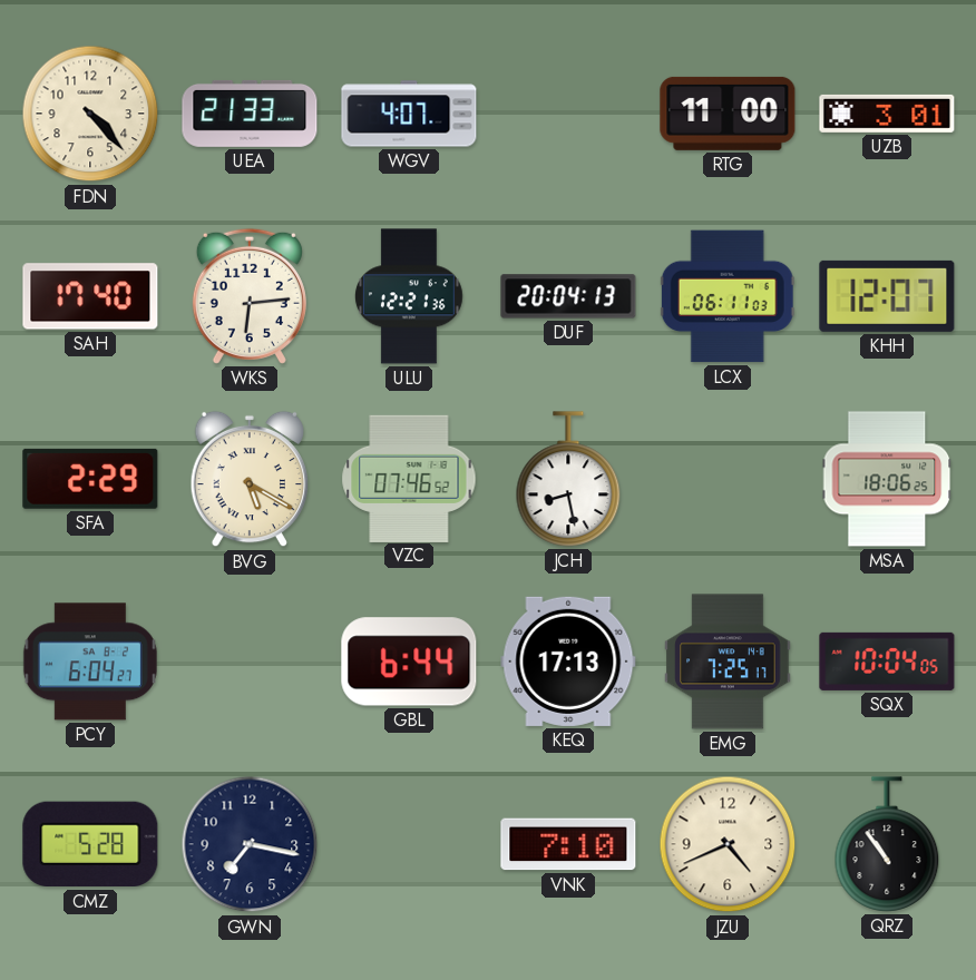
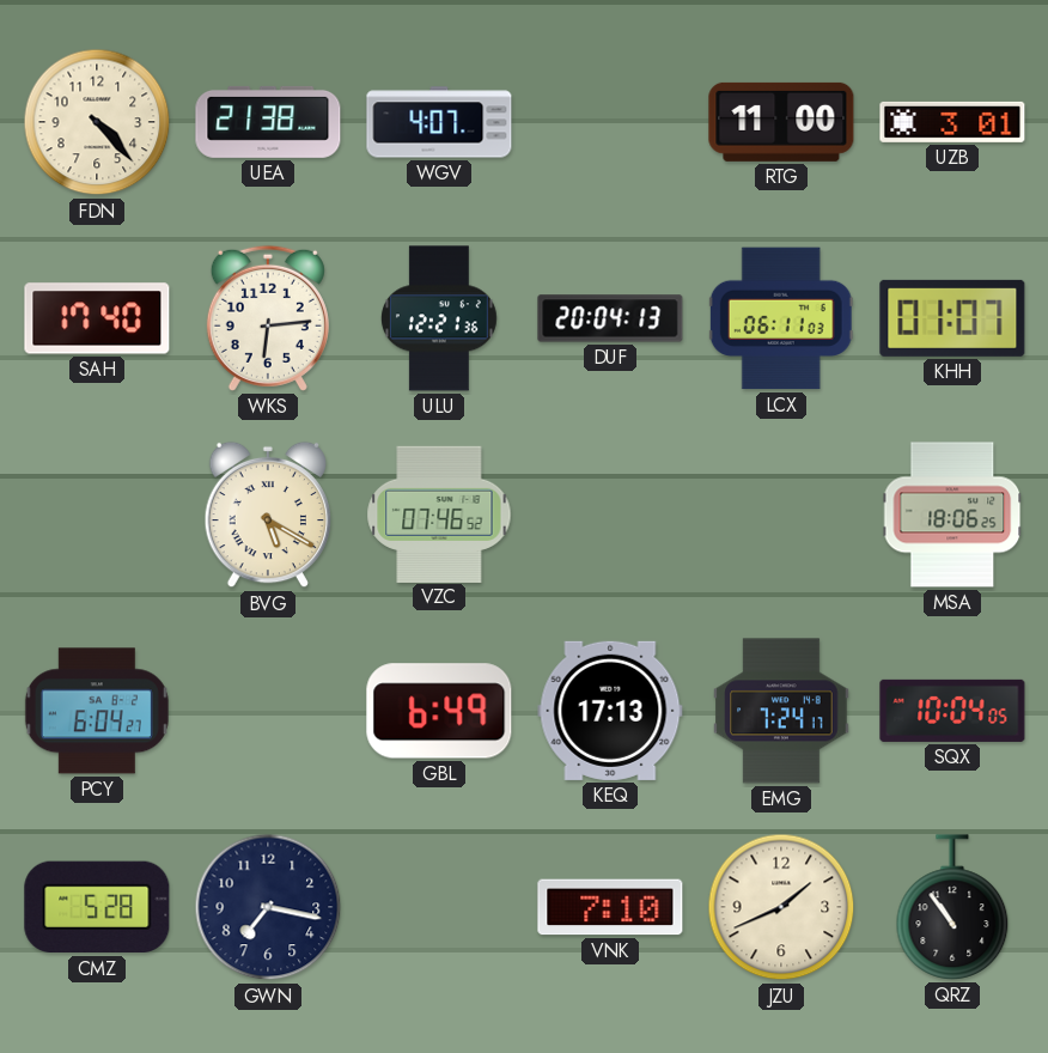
UEA: 21:33 -> 21:38
KHH: 12:07 -> 01:07
SFA: 2:29 -> none
JCH: 8:28 -> none
GBL: 6:44 -> 6:49
EMG: 7:25 -> 7:24
JZU: 4:41 -> 1:41
